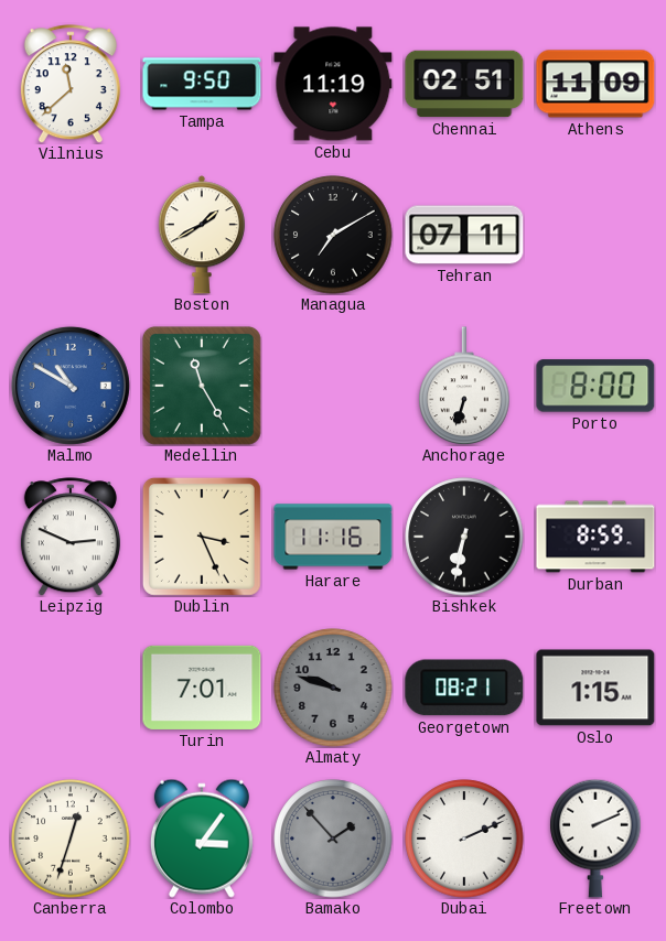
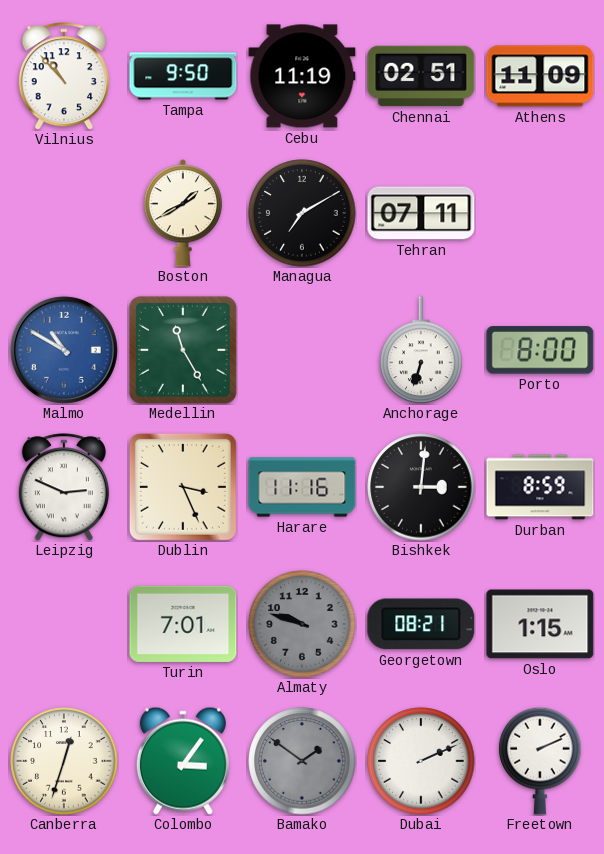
Vilnius: 11:38 -> 10:53
Bishkek: 6:32 -> 3:01
Bamako: 1:53 -> 1:51
